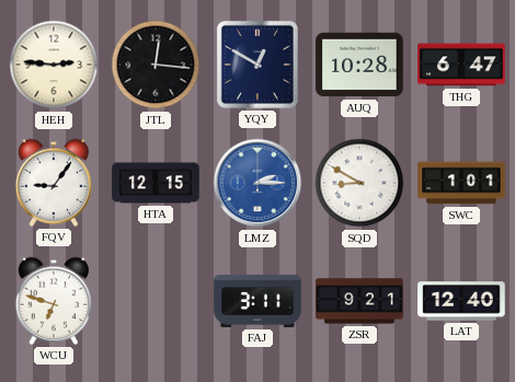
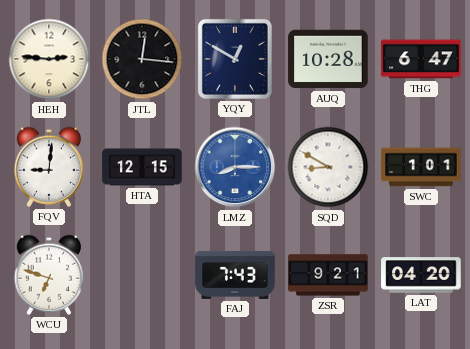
FQV: 9:06 -> 9:01
LMZ: 2:15 -> 8:15
FAJ: 3:11 -> 7:43
LAT: 12:40 -> 04:20
